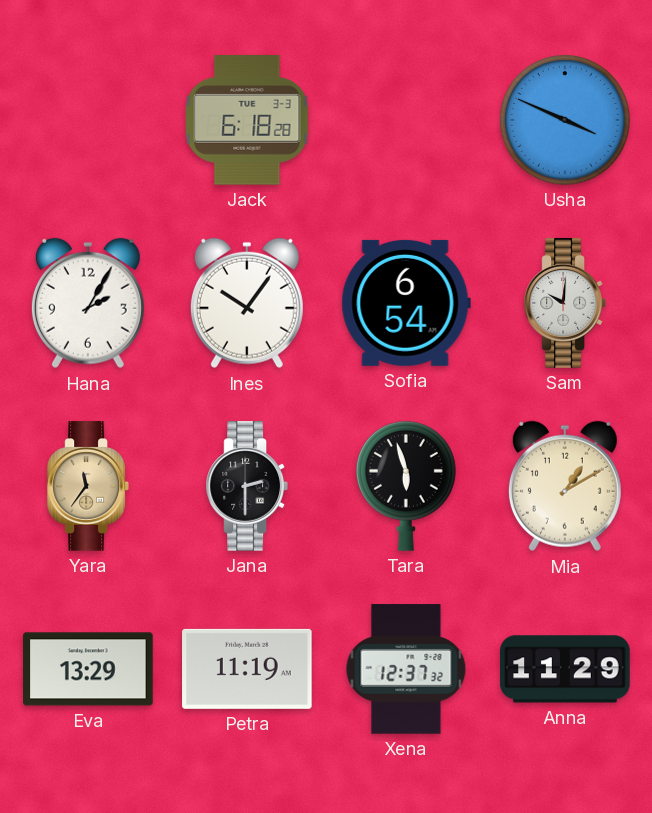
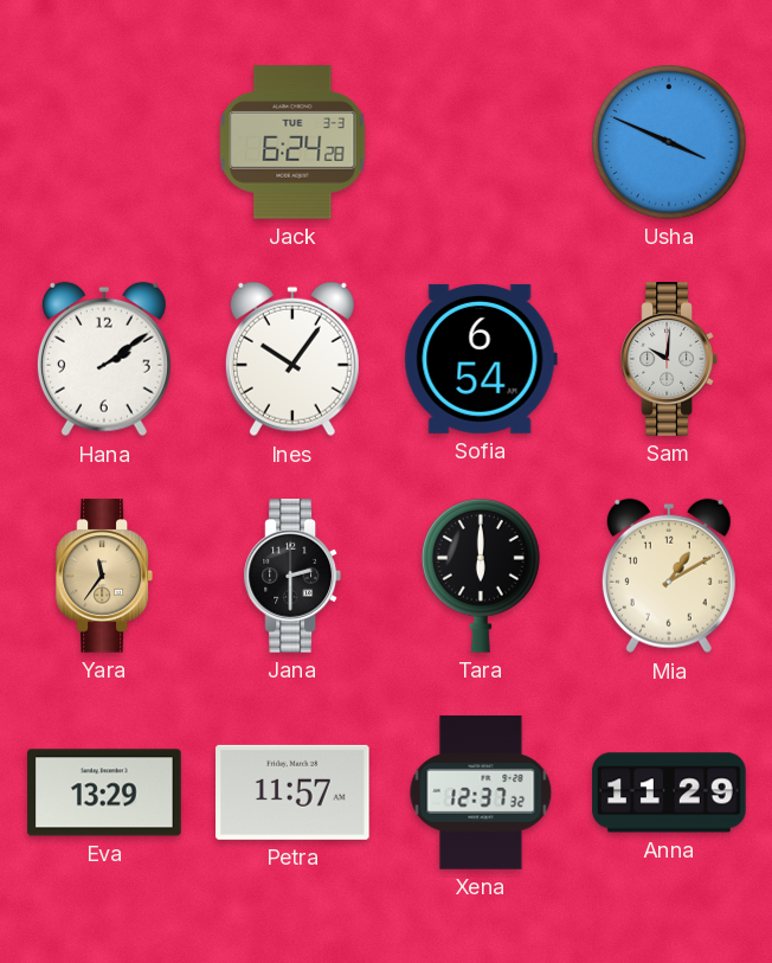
Jack: 6:18 -> 6:24
Hana: 2:05 -> 2:09
Tara: 5:57 -> 6:00
Petra: 11:19 -> 11:57
